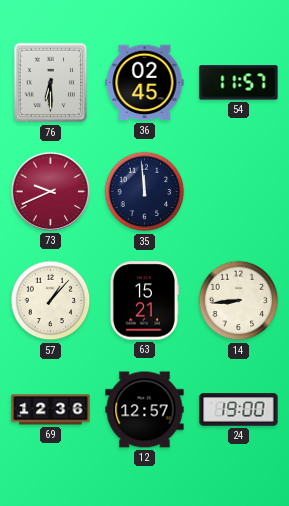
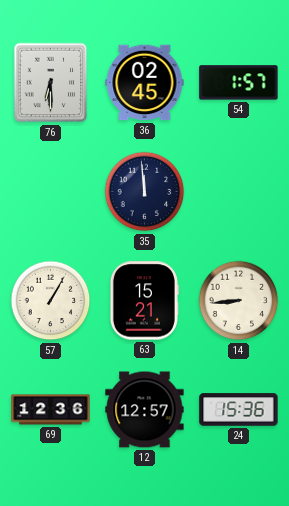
54: 11:57 -> 1:57
73: 9:41 -> none
57: 1:07 -> 1:05
24: 19:00 -> 15:36
